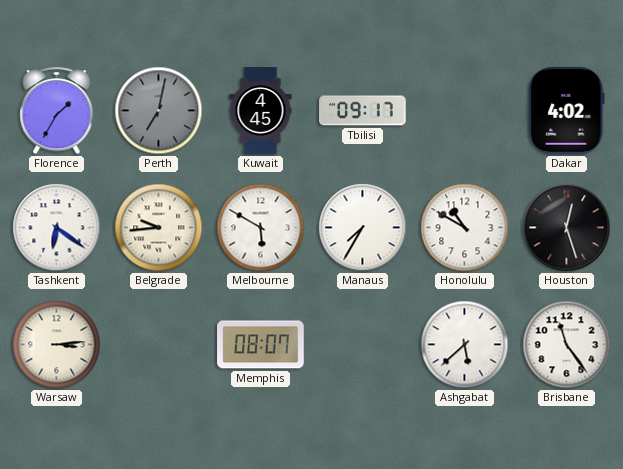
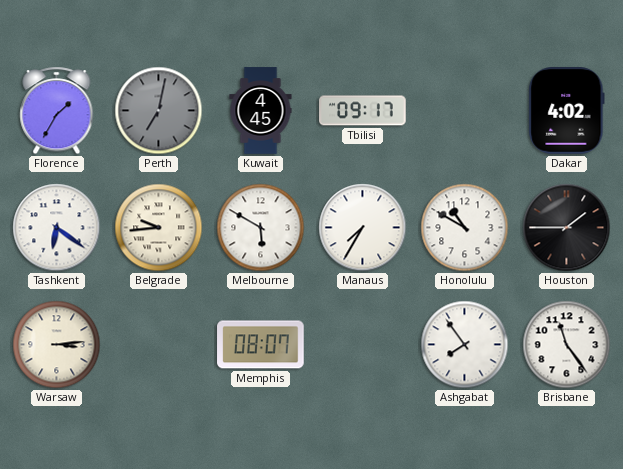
Houston: 12:27 -> 1:45
Ashgabat: 5:38 -> 7:54
